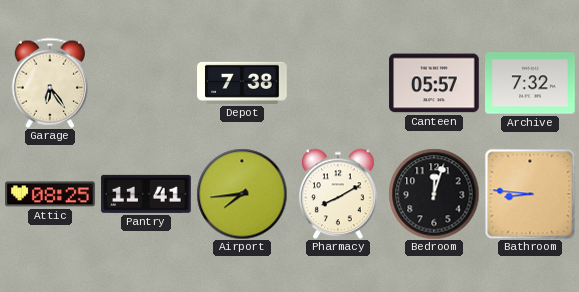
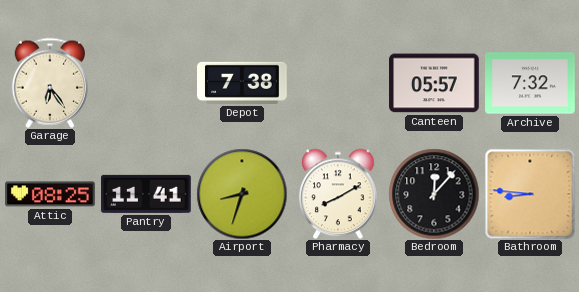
Airport: 7:44 -> 8:33
Bedroom: 12:03 -> 12:07
